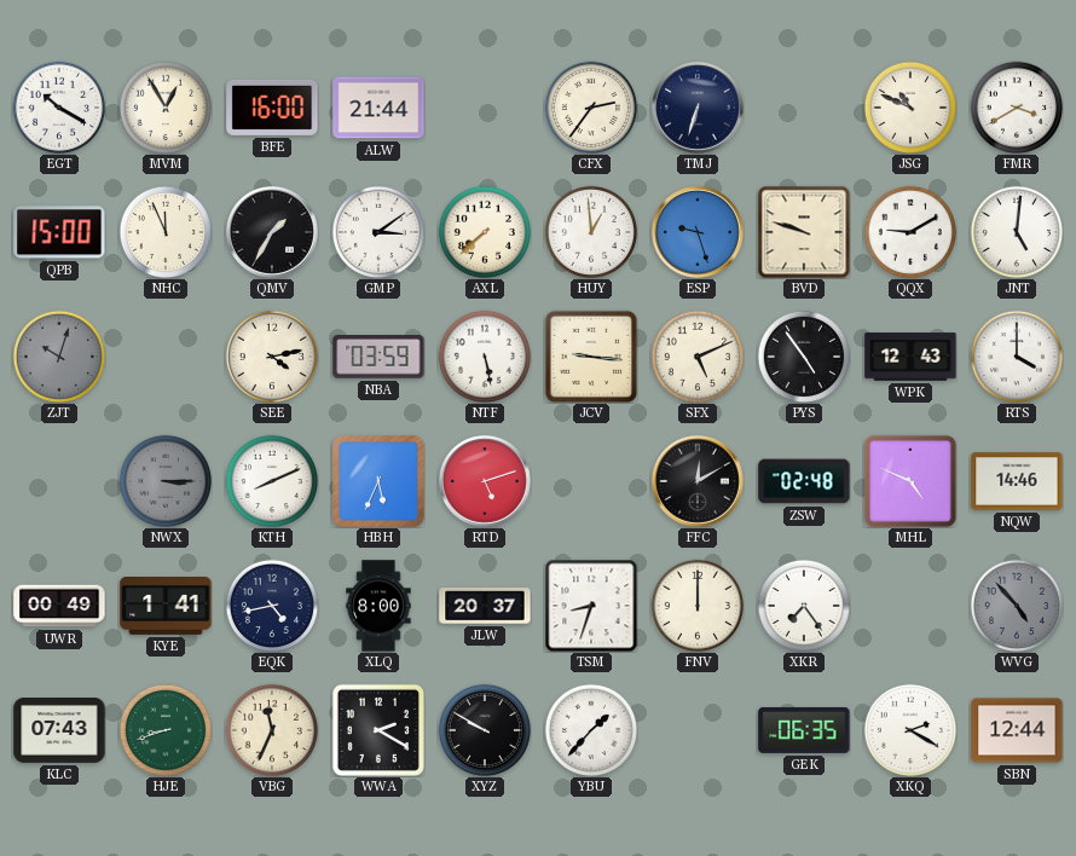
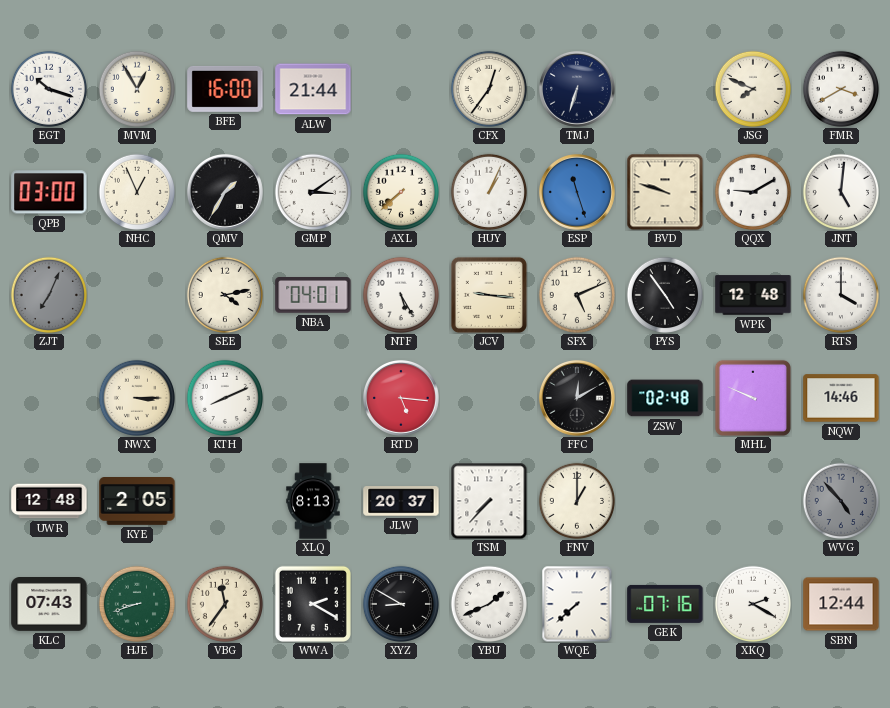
EGT: 10:20 -> 10:18
CFX: 2:36 -> 12:36
JSG: 10:49 -> 7:49
QPB: 15:00 -> 03:00
NHC: 11:56 -> 12:56
HUY: 12:59 -> 1:04
ESP: 9:27 -> 11:27
ZJT: 10:03 -> 7:04
NBA: 03:59 -> 04:01
NTF: 5:28 -> 5:25
WPK: 12:43 -> 12:48
NWX dial: grey -> cream
HBH: 5:34 -> none
RTD: 5:12 -> 5:16
MHL: 4:49 -> 9:49
UWR: 00:49 -> 12:48
KYE: 1:41 -> 2:05
EQK: 4:43 -> none
XLQ: 8:00 -> 8:13
TSM: 8:33 -> 7:37
FNV: 12:00 -> 1:00
XKR: 7:24 -> none
VBG: 11:34 -> 11:36
XYZ: 9:50 -> 8:50
YBU: 1:37 -> 1:41
WQE: none -> 7:38
GEK: 06:35 -> 07:16
